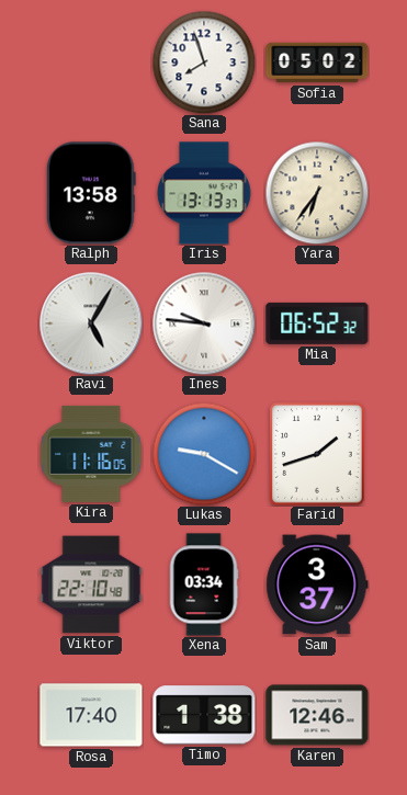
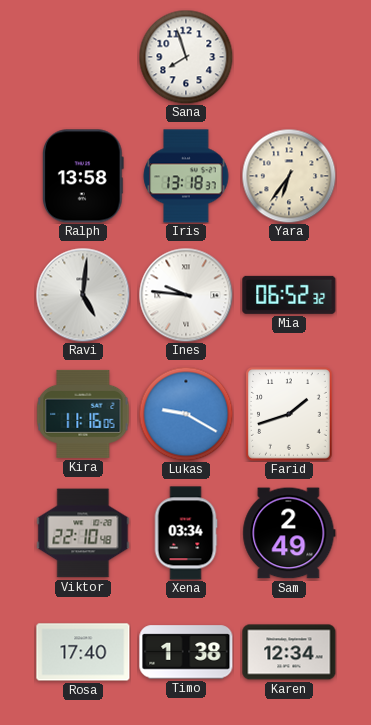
Sofia: 05:02 -> none
Iris: 13:13 -> 13:18
Ravi: 5:05 -> 5:01
Sam: 3:37 -> 2:49
Karen: 12:46 -> 12:34
